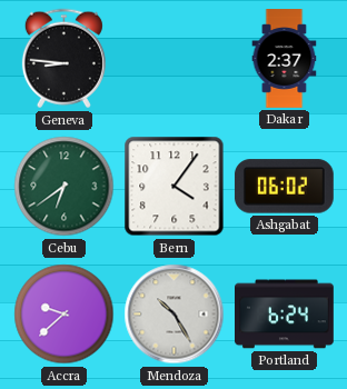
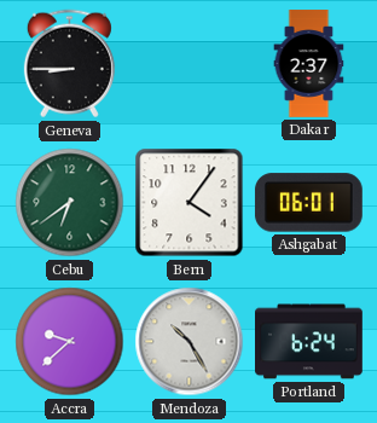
Geneva: 8:46 -> 8:45
Ashgabat: 06:02 -> 06:01
